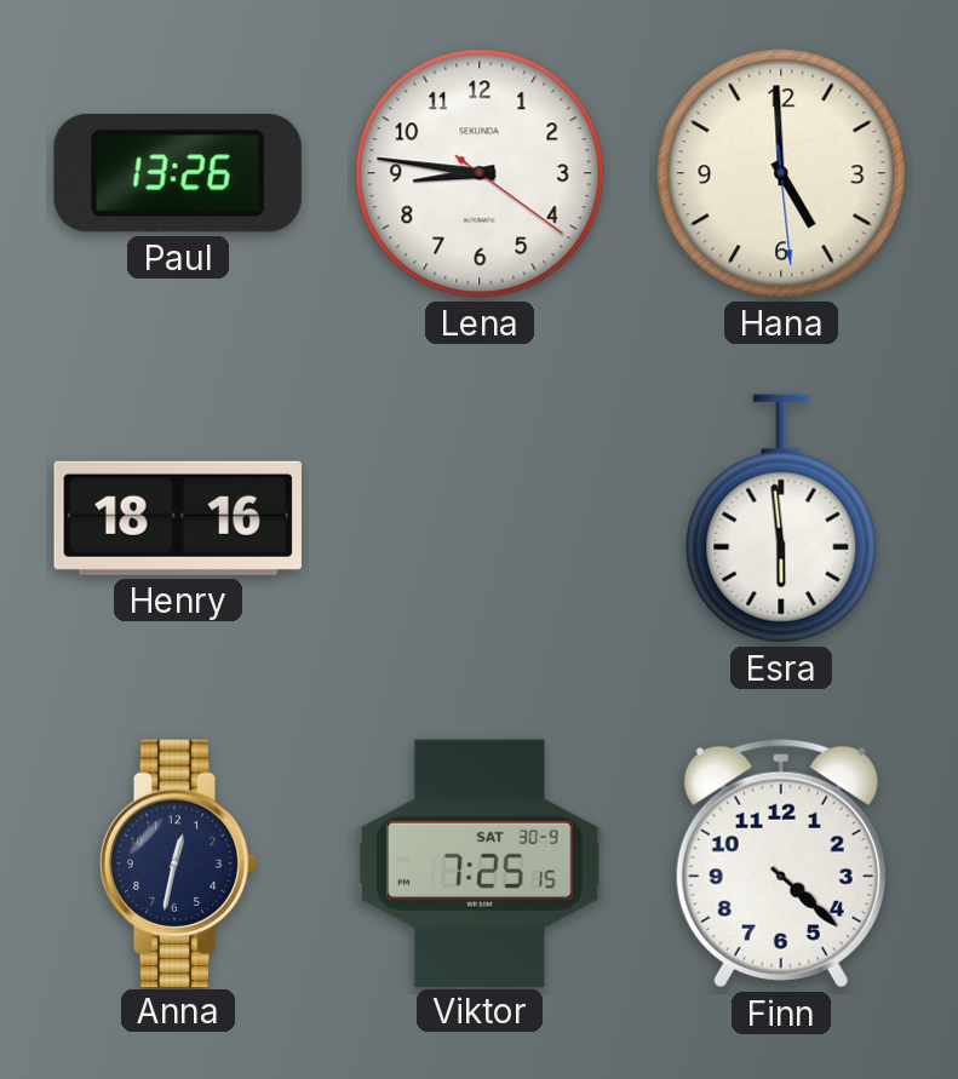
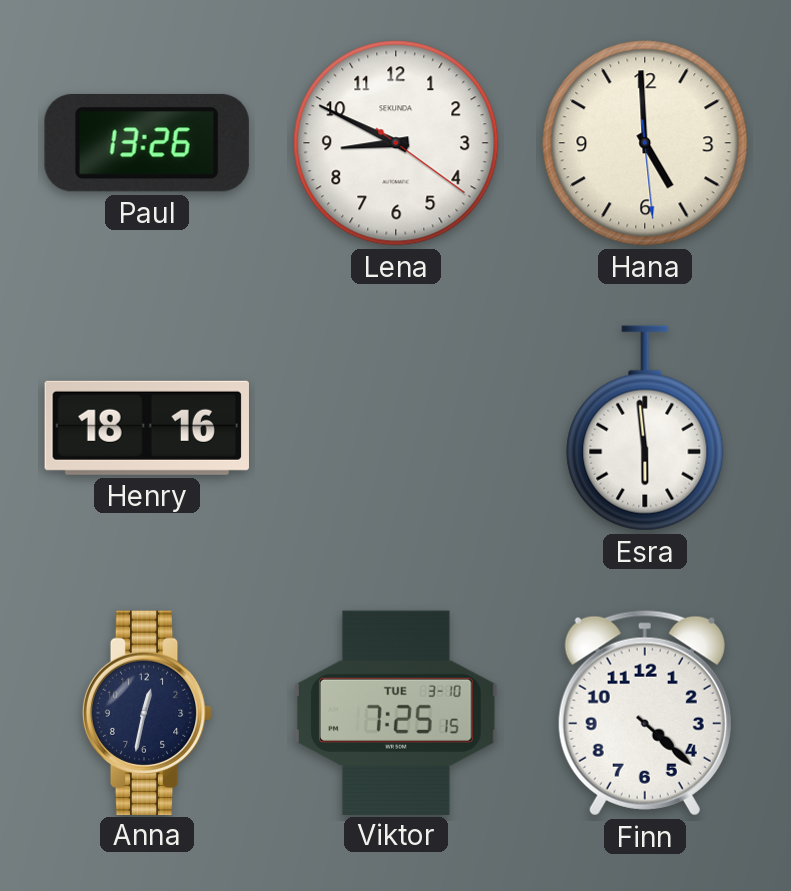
Lena: 8:46 -> 8:49
Viktor date: SAT 30-9 -> TUE 3-10
